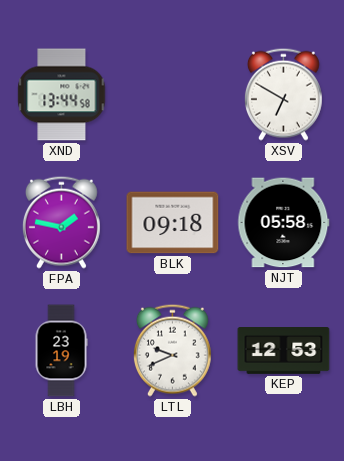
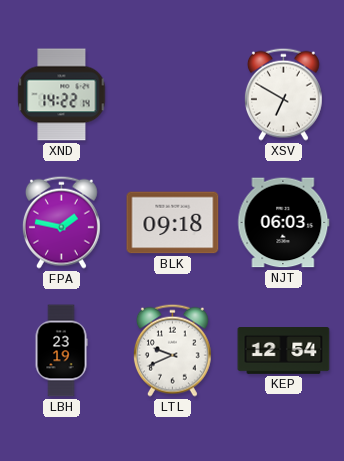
XND: 13:44 -> 14:22
NJT: 05:58 -> 06:03
KEP: 12:53 -> 12:54
